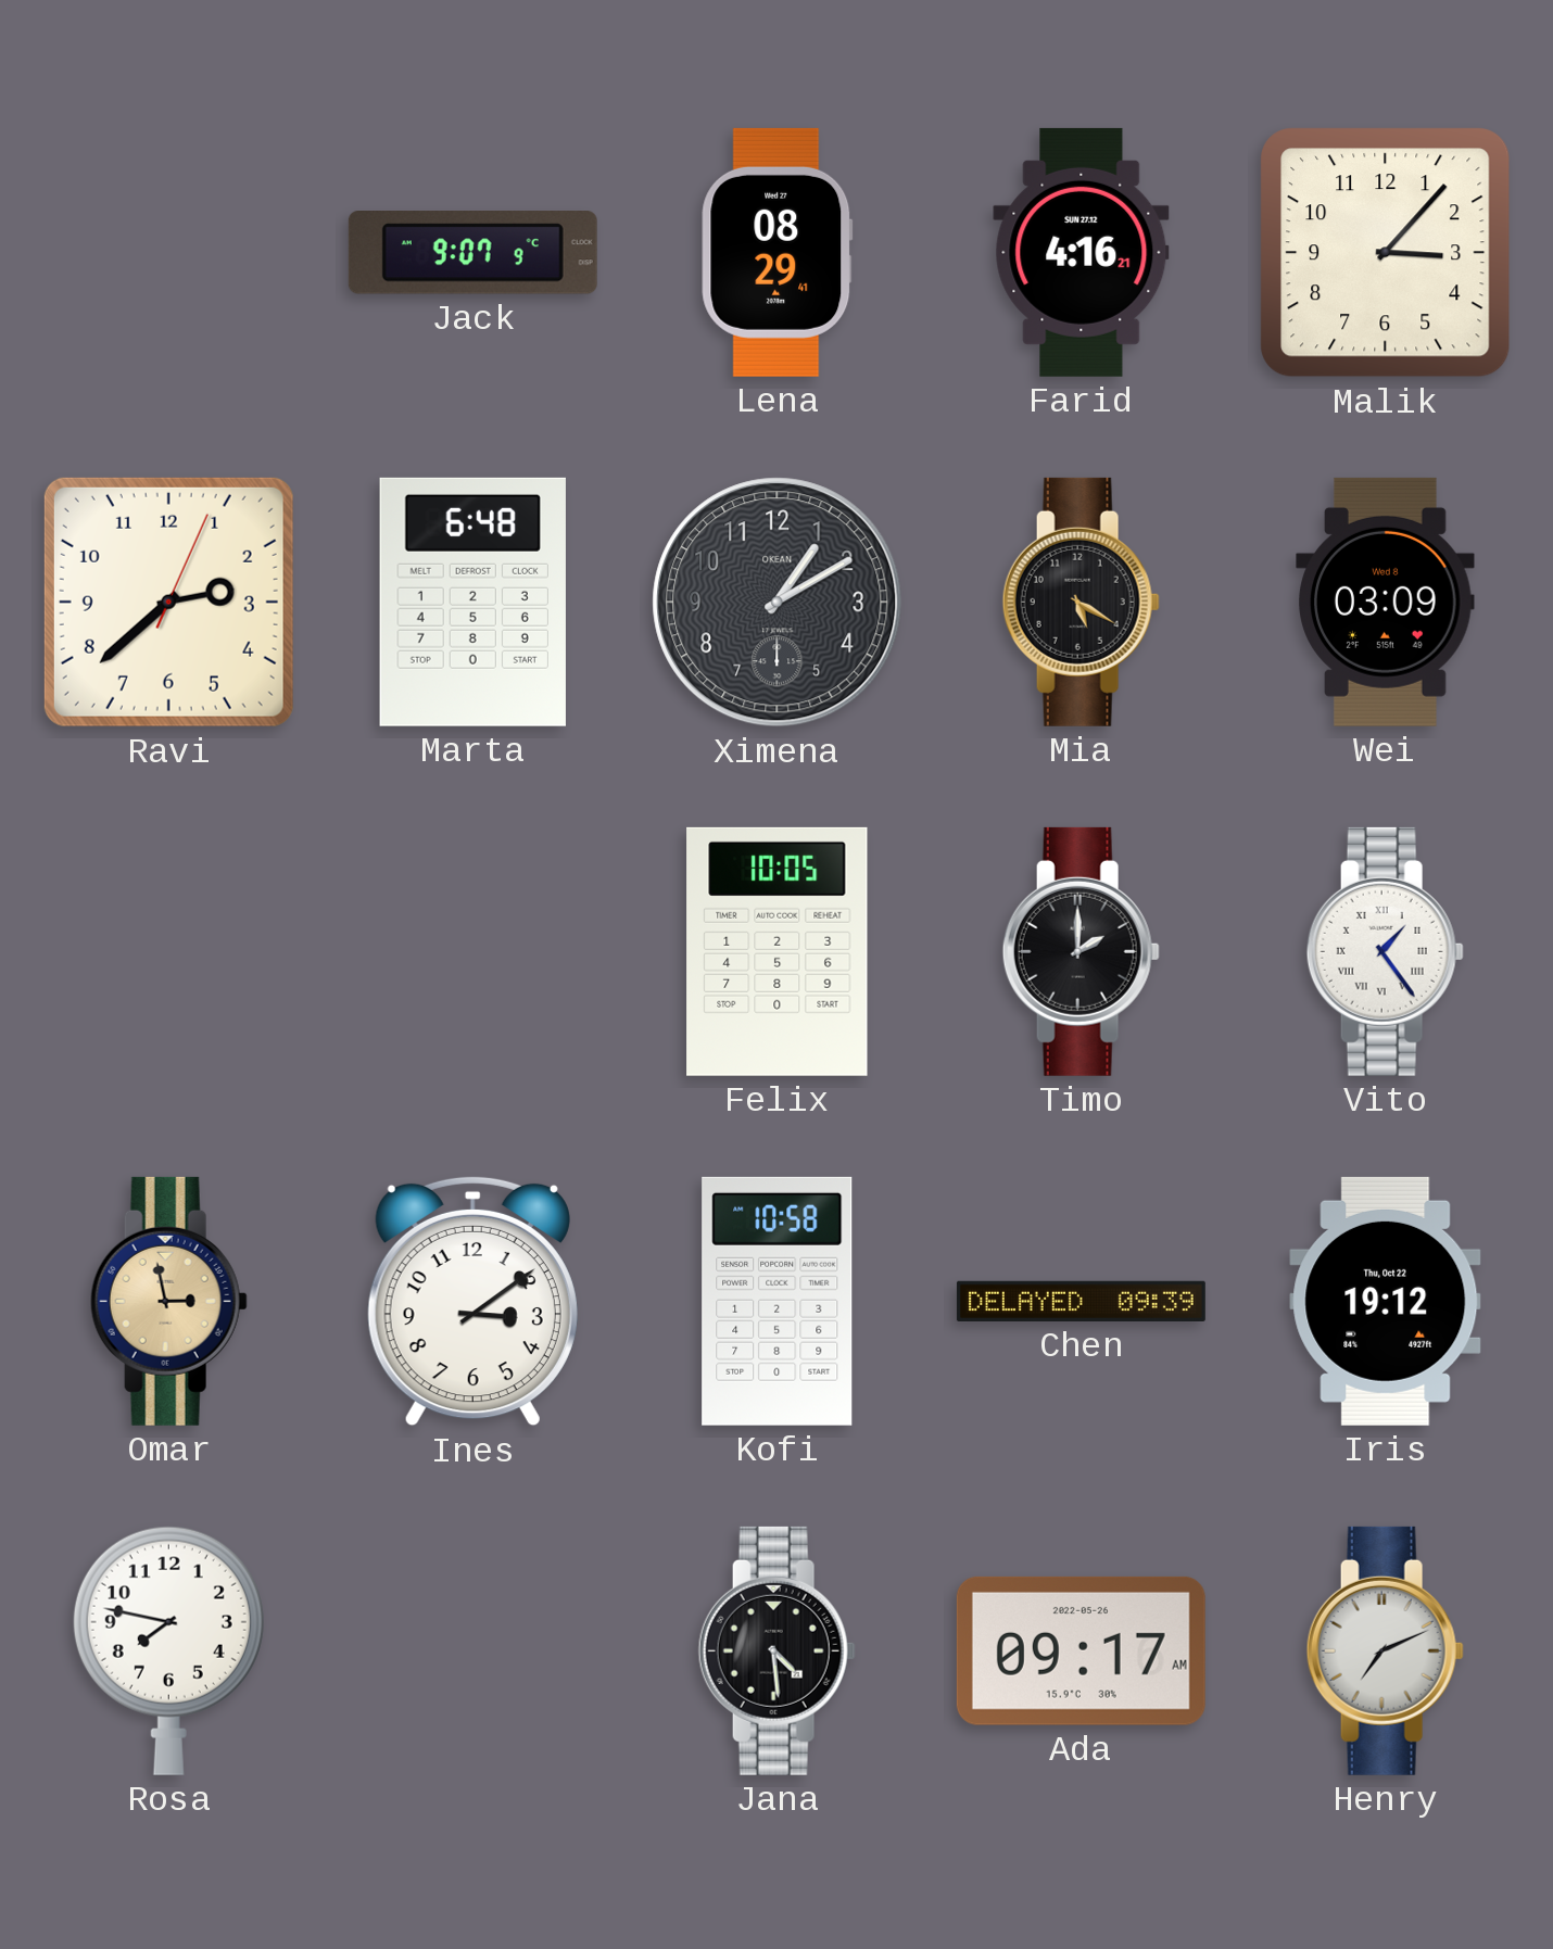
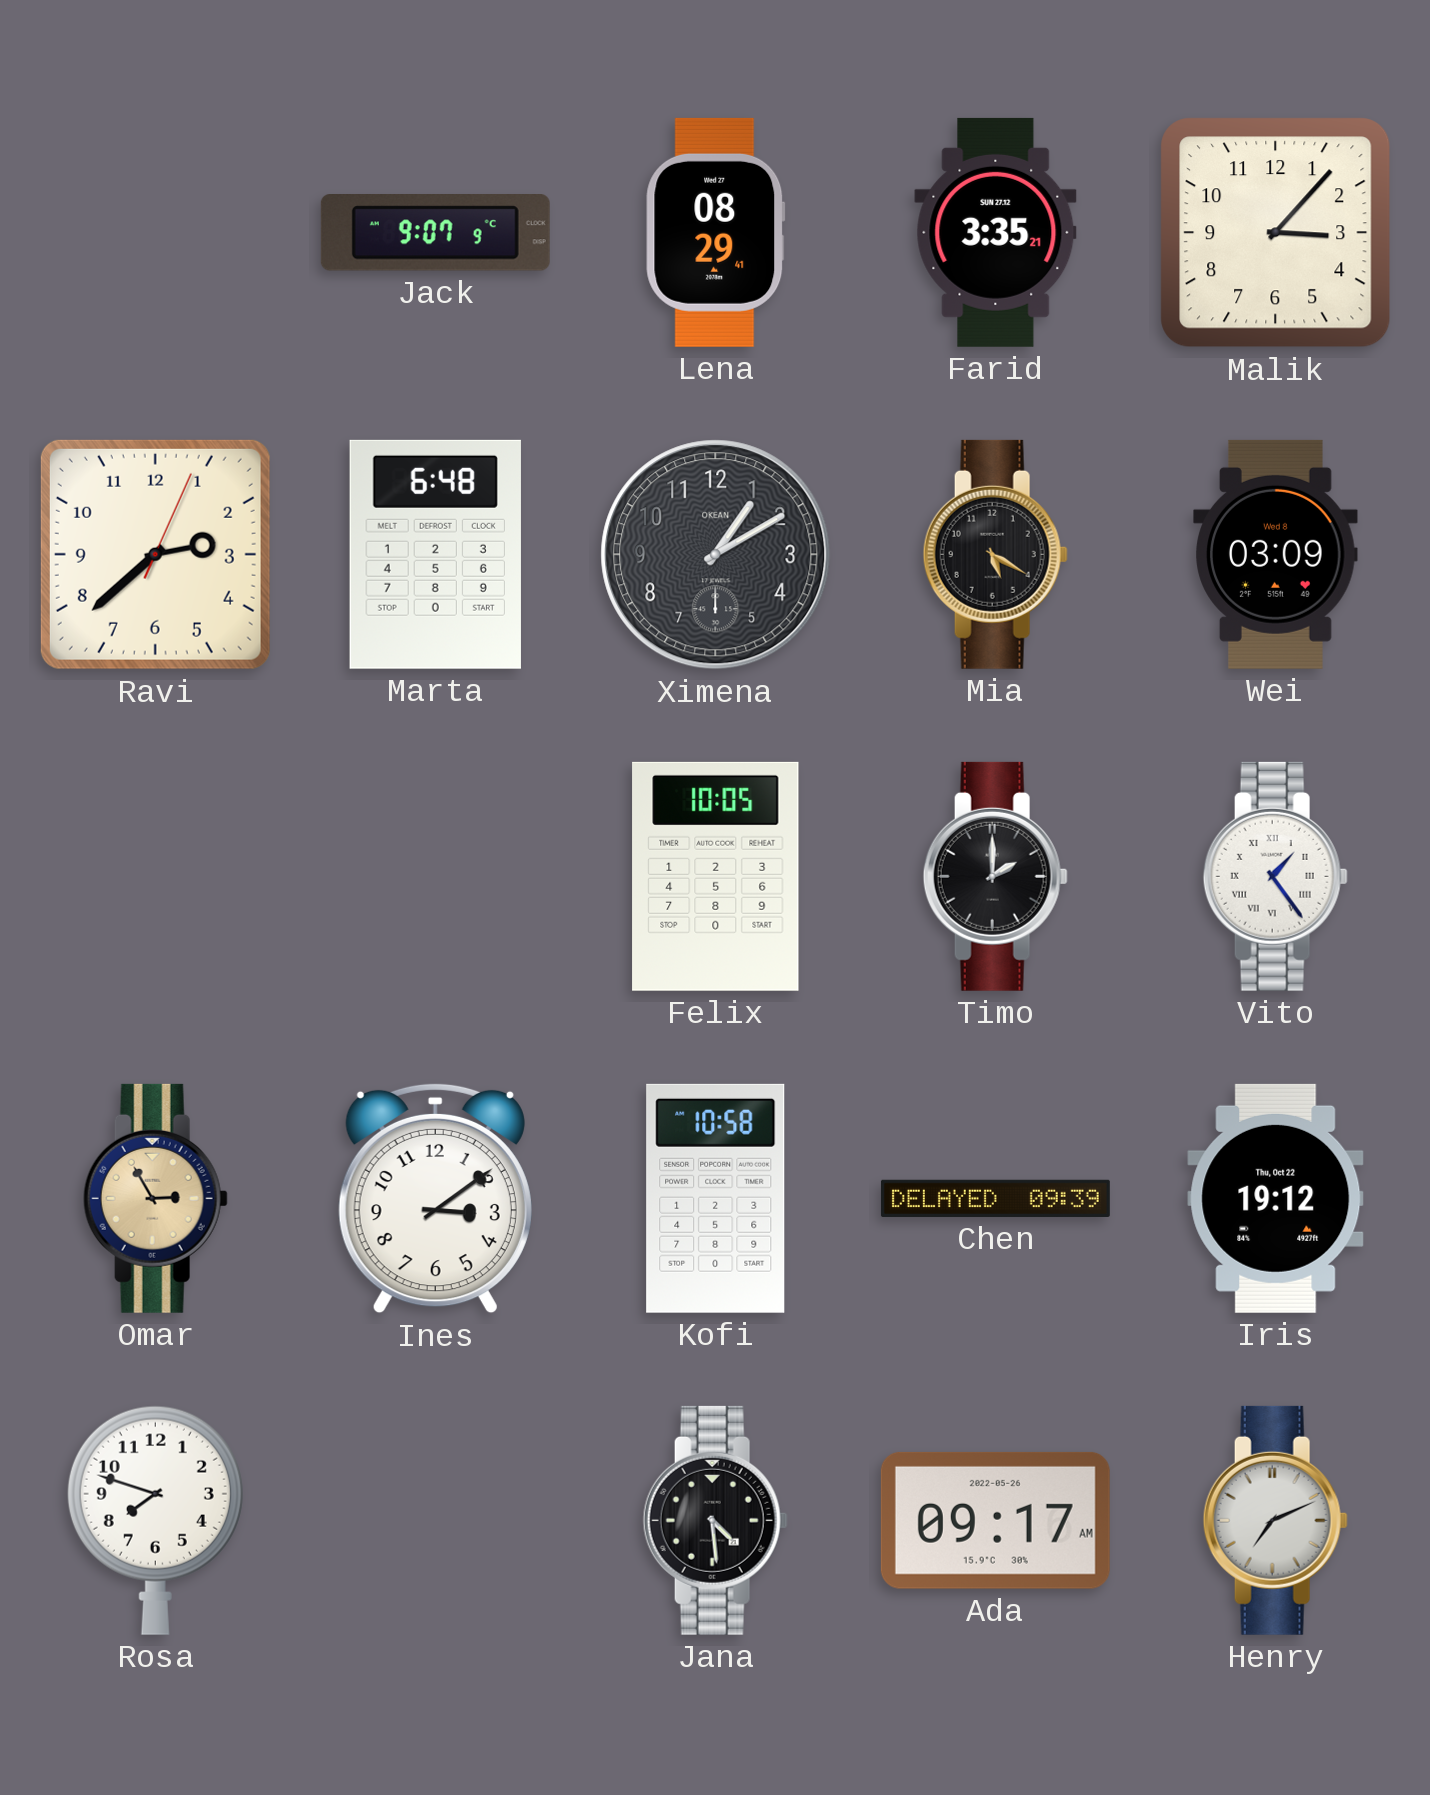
Farid: 4:16 -> 3:35
Omar: 2:58 -> 2:55
Rosa: 7:47 -> 7:48
